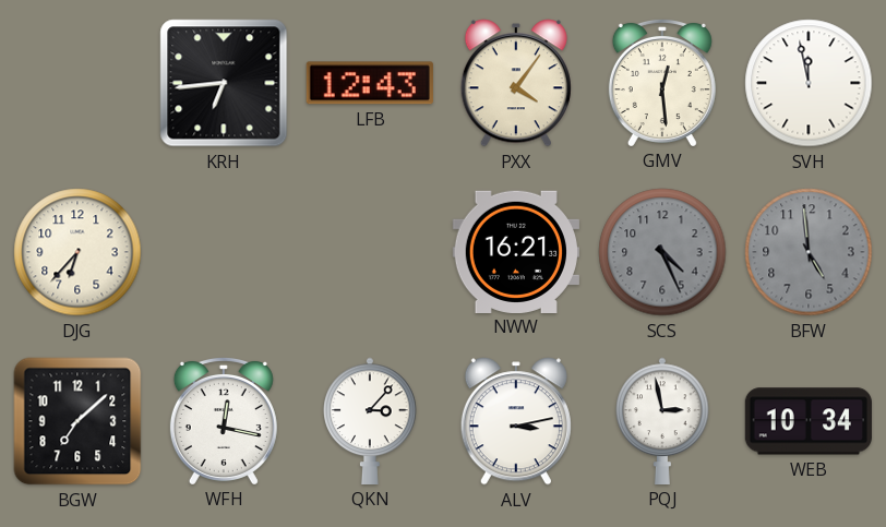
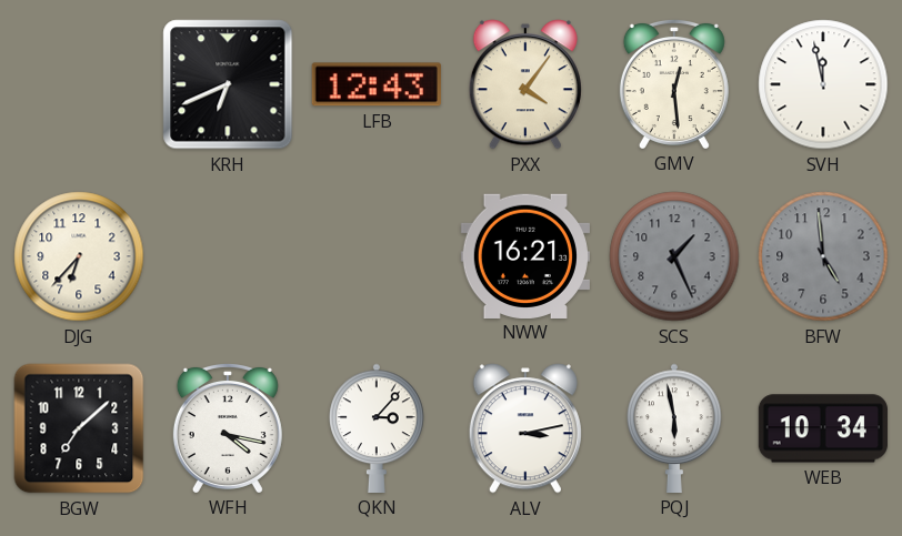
KRH: 6:44 -> 6:41
SCS: 4:26 -> 1:26
WFH: 12:17 -> 4:17
PQJ: 2:58 -> 5:58
